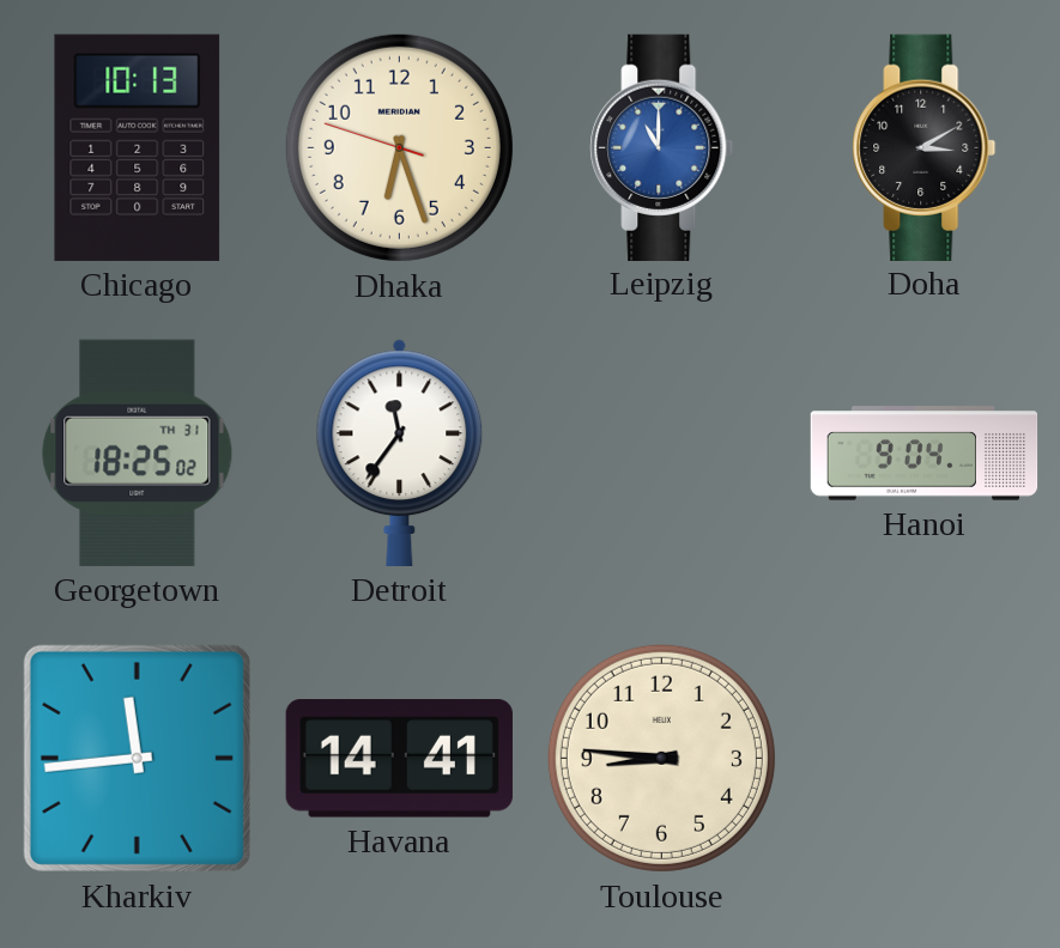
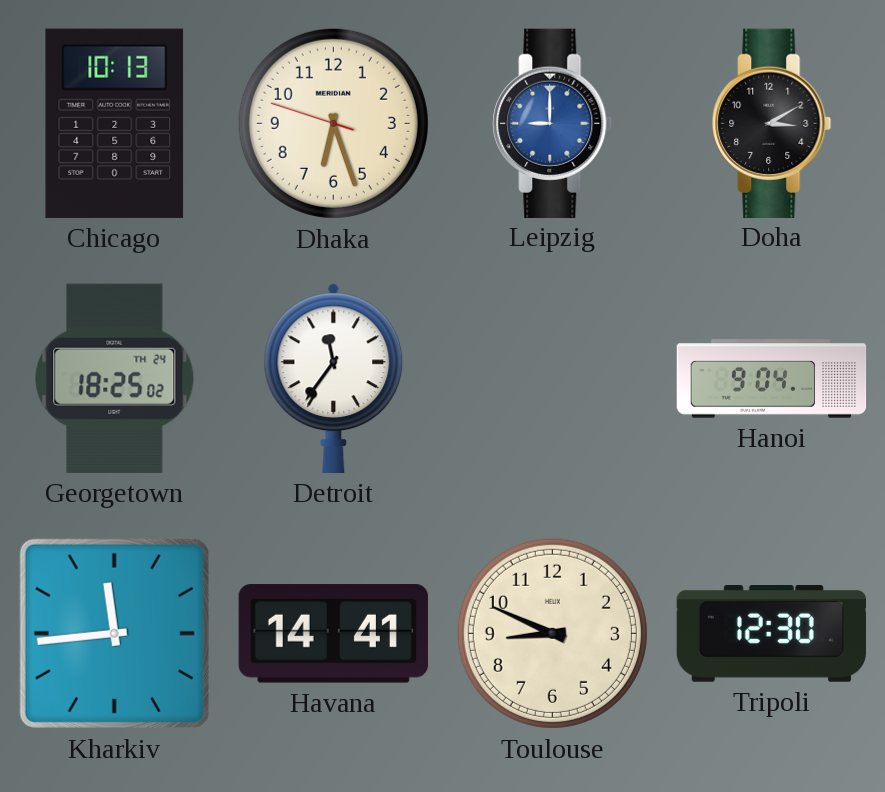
Leipzig: 11:00 -> 9:00
Georgetown date: TH 31 -> TH 24
Toulouse: 8:46 -> 8:49
Tripoli: none -> 12:30
